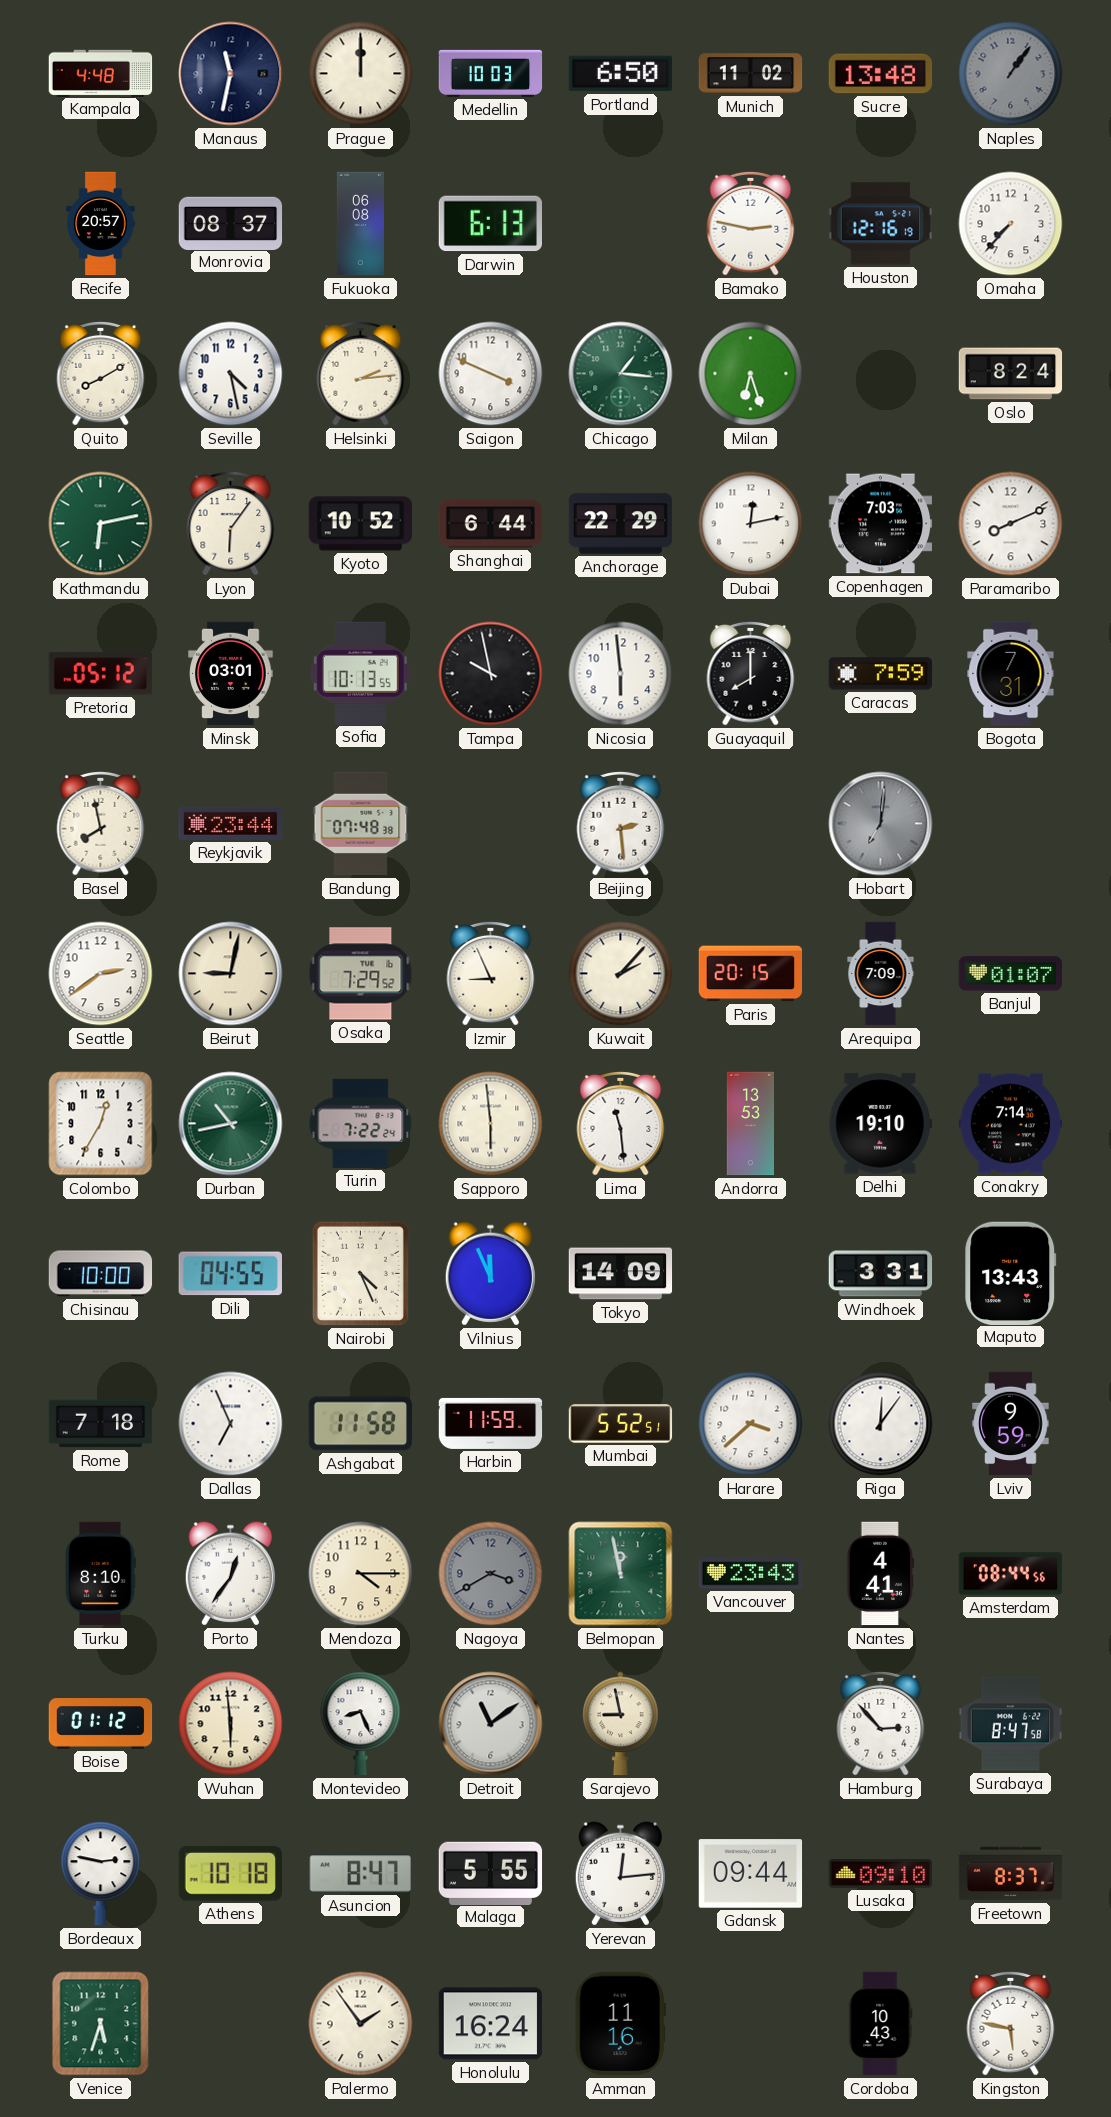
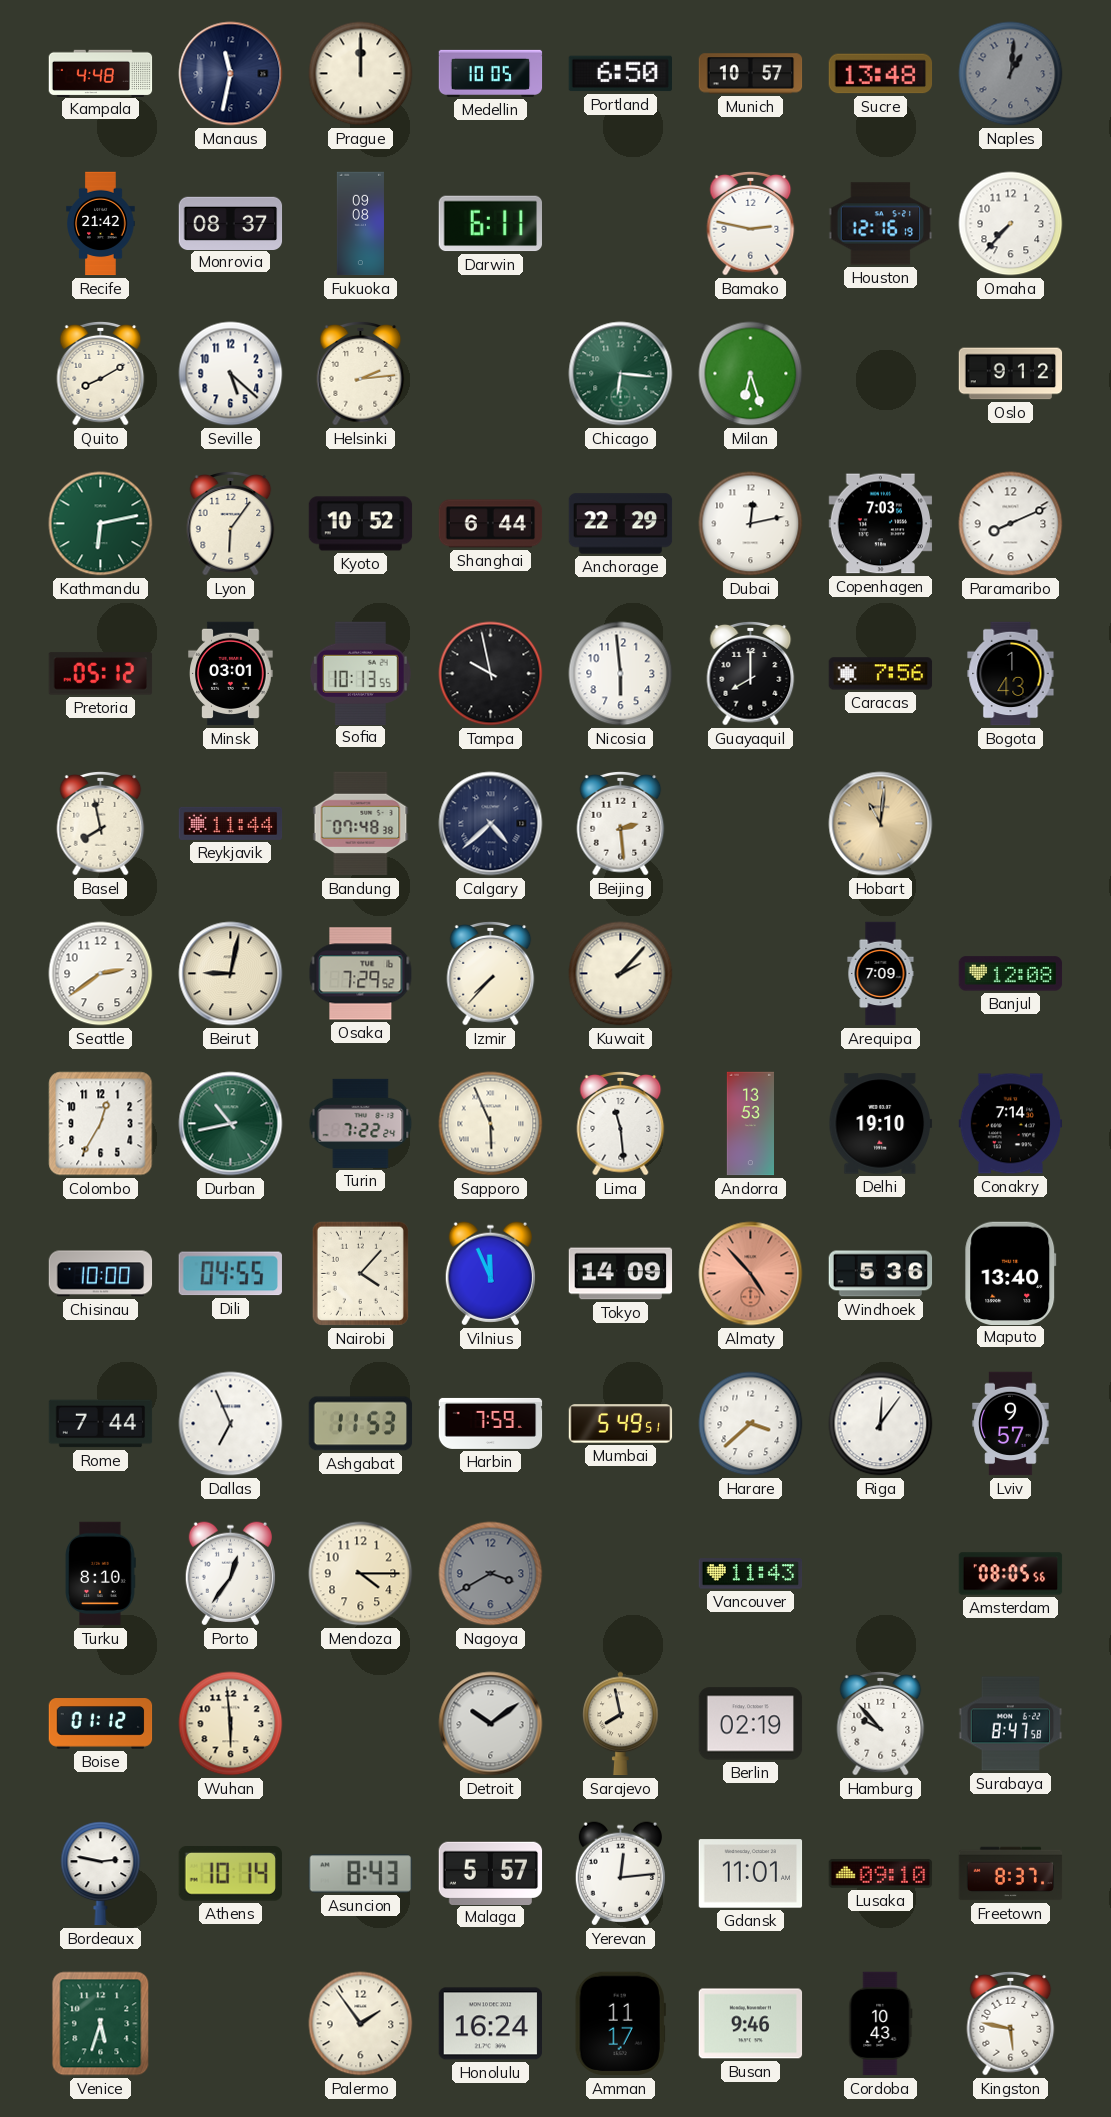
Medellin: 10:03 -> 10:05
Munich: 11:02 -> 10:57
Naples: 1:06 -> 1:01
Recife: 20:57 -> 21:42
Fukuoka: 06:08 -> 09:08
Darwin: 6:13 -> 6:11
Seville: 4:28 -> 5:22
Saigon: 3:49 -> none
Chicago: 1:16 -> 6:16
Oslo: 8:24 -> 9:12
Caracas: 7:59 -> 7:56
Bogota: 7:31 -> 1:43
Reykjavik: 23:44 -> 11:44
Calgary: none -> 4:38
Hobart: 7:01 -> 11:01
Hobart dial: grey -> champagne
Izmir: 8:56 -> 7:37
Paris: 20:15 -> none
Banjul: 01:07 -> 12:08
Sapporo: 5:59 -> 5:56
Nairobi: 4:26 -> 4:07
Almaty: none -> 4:53
Windhoek: 3:31 -> 5:36
Maputo: 13:43 -> 13:40
Rome: 7:18 -> 7:44
Ashgabat: 11:58 -> 11:53
Harbin: 11:59 -> 7:59
Mumbai: 5:52 -> 5:49
Lviv: 9:59 -> 9:57
Belmopan: 11:58 -> none
Vancouver: 23:43 -> 11:43
Nantes: 4:41 -> none
Amsterdam: 08:44 -> 08:05
Montevideo: 8:26 -> none
Detroit: 11:09 -> 10:09
Sarajevo: 8:58 -> 7:58
Berlin: none -> 02:19
Hamburg: 2:53 -> 9:53
Athens: 10:18 -> 10:14
Asuncion: 8:47 -> 8:43
Malaga: 5:55 -> 5:57
Gdansk: 09:44 -> 11:01
Amman: 11:16 -> 11:17
Busan: none -> 9:46
